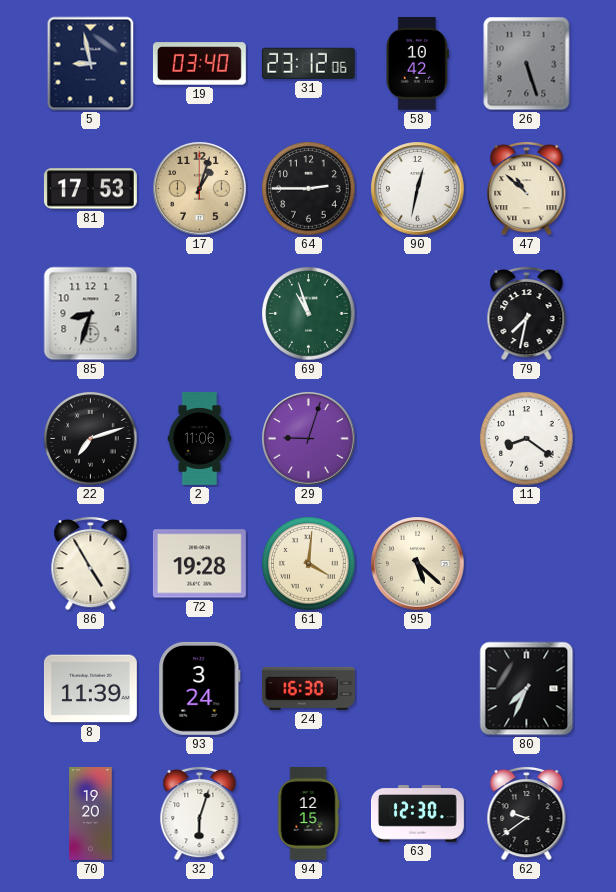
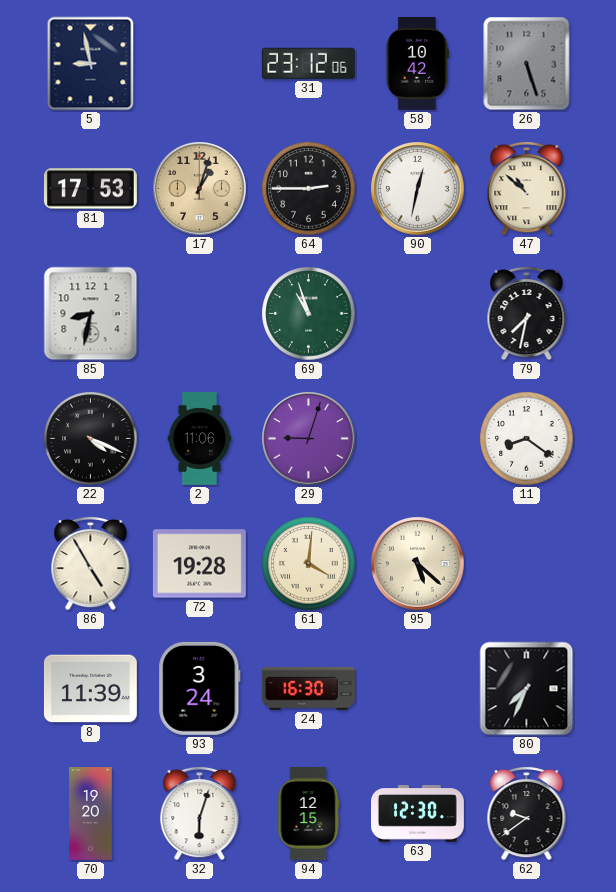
19: 03:40 -> none
85: 8:33 -> 8:32
22: 7:12 -> 4:19
